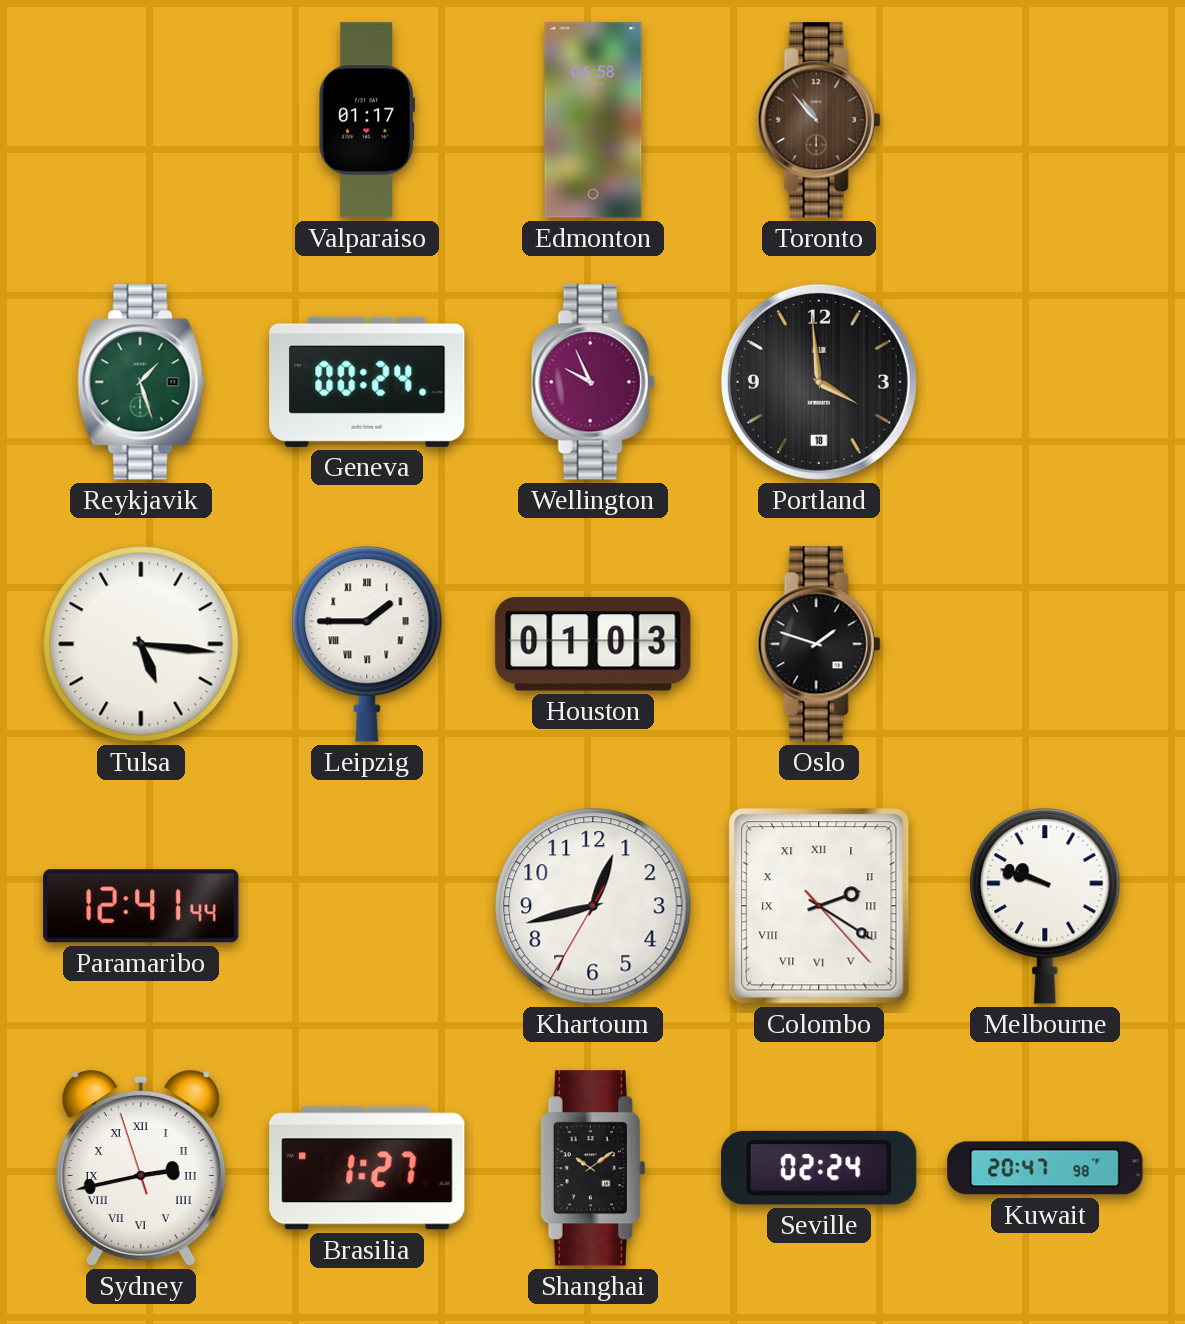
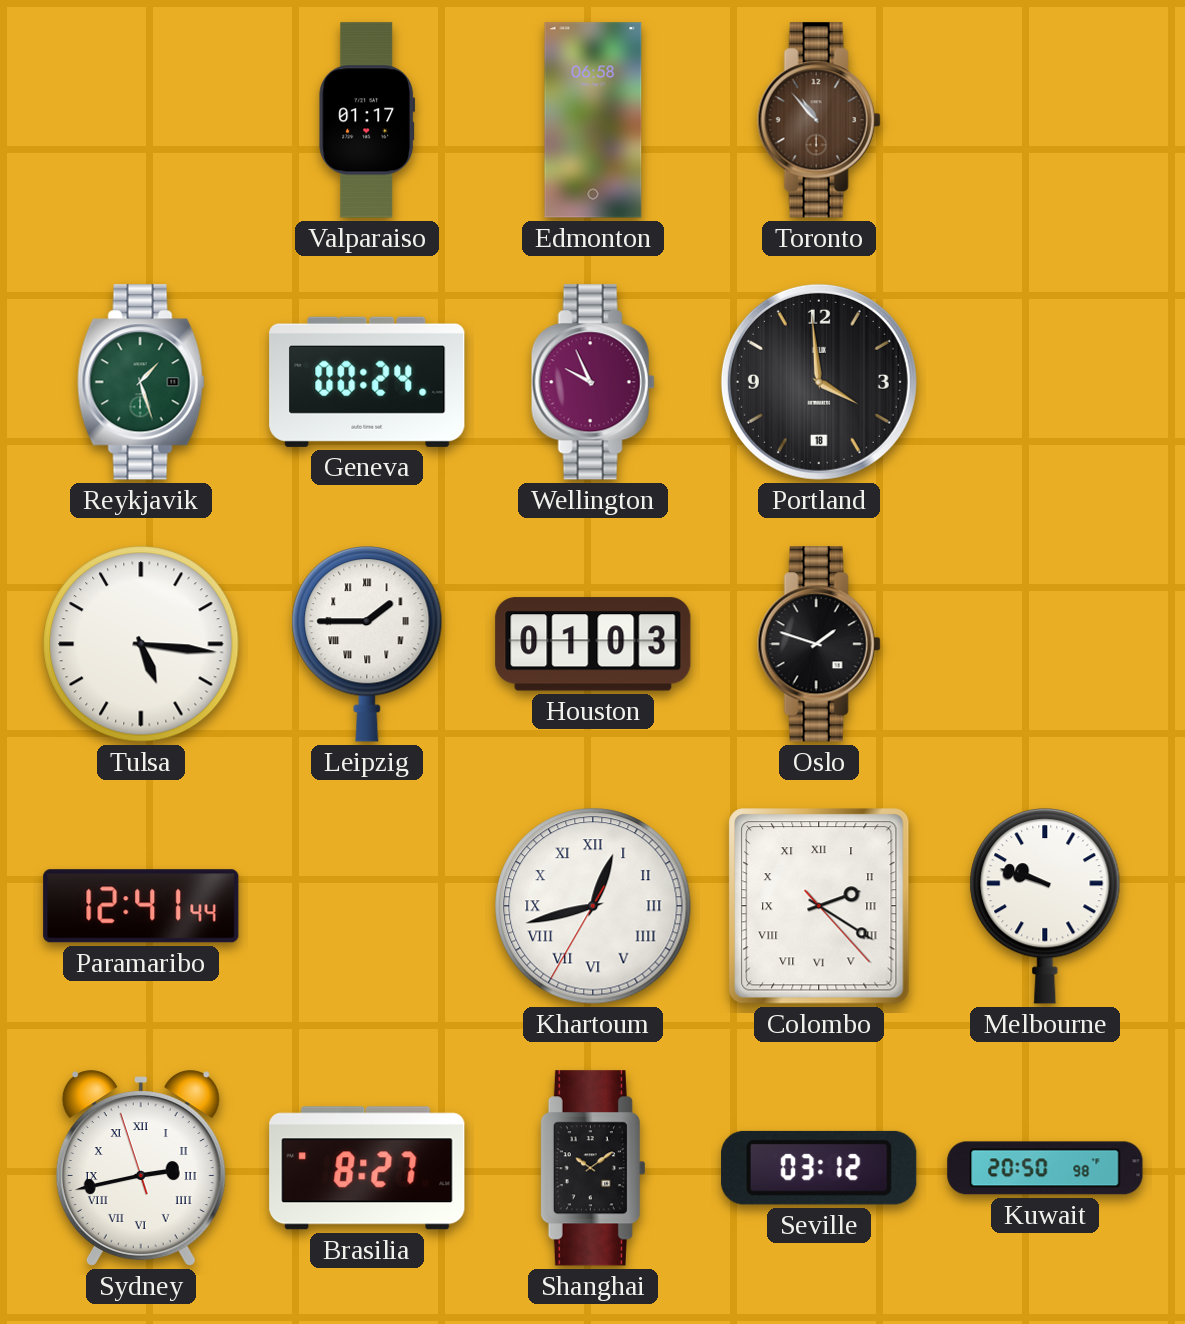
Khartoum numerals: Arabic -> Roman
Brasilia: 1:27 -> 8:27
Seville: 02:24 -> 03:12
Kuwait: 20:47 -> 20:50
